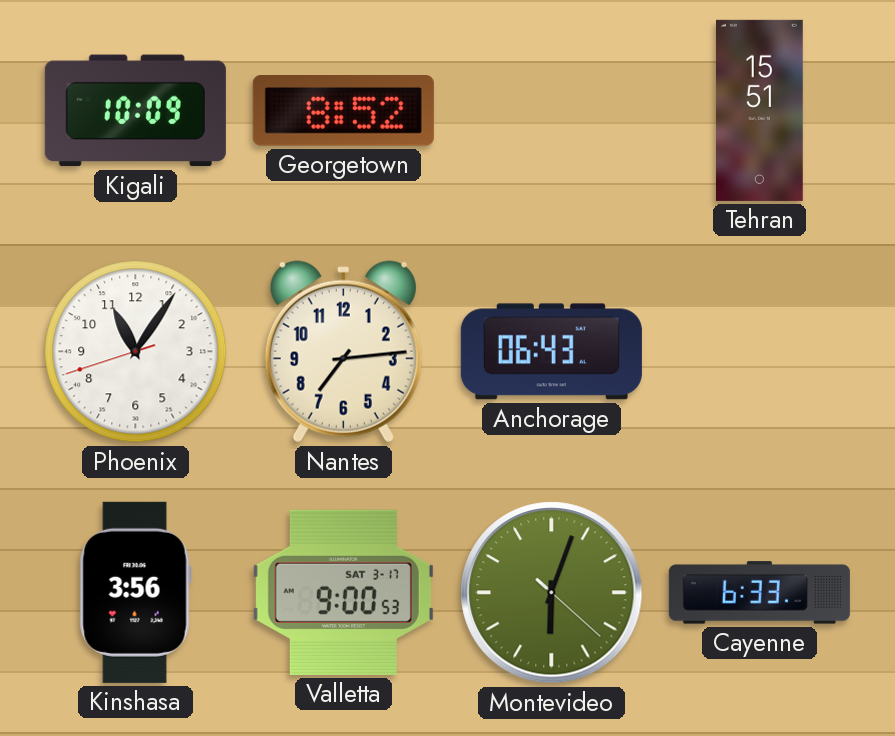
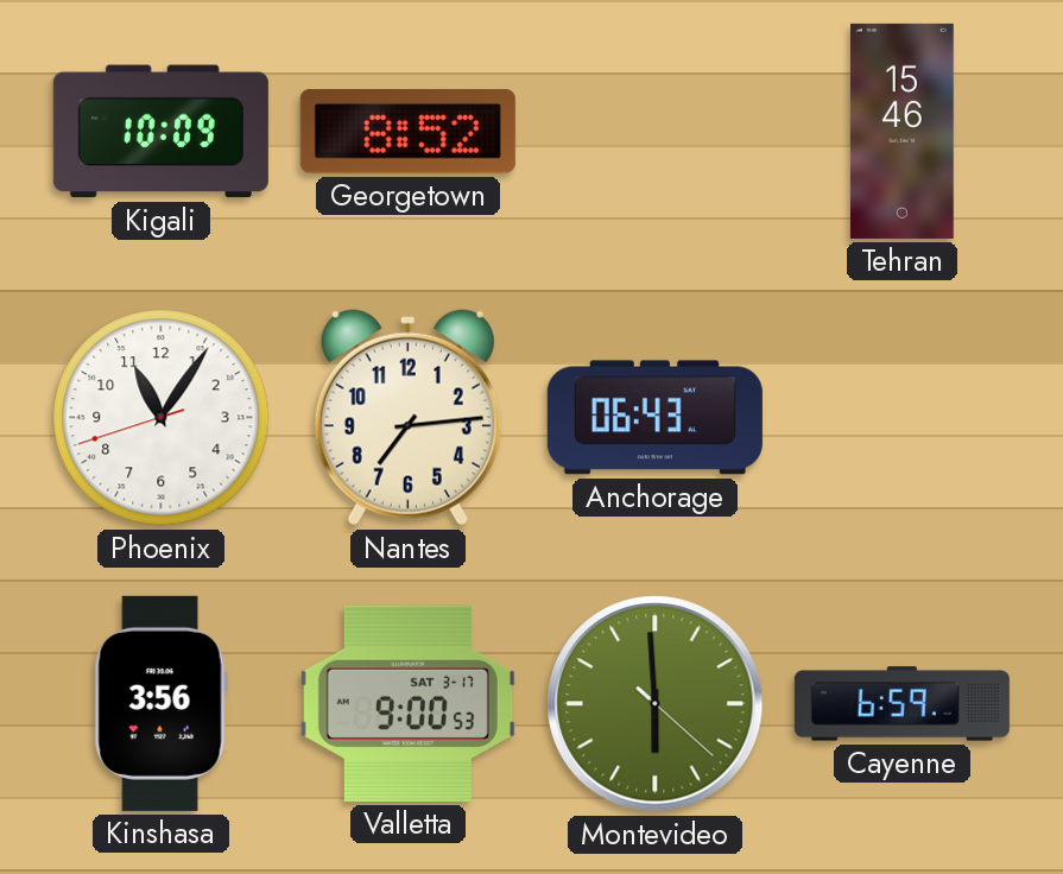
Tehran: 15:51 -> 15:46
Montevideo: 6:03 -> 5:59
Cayenne: 6:33 -> 6:59
